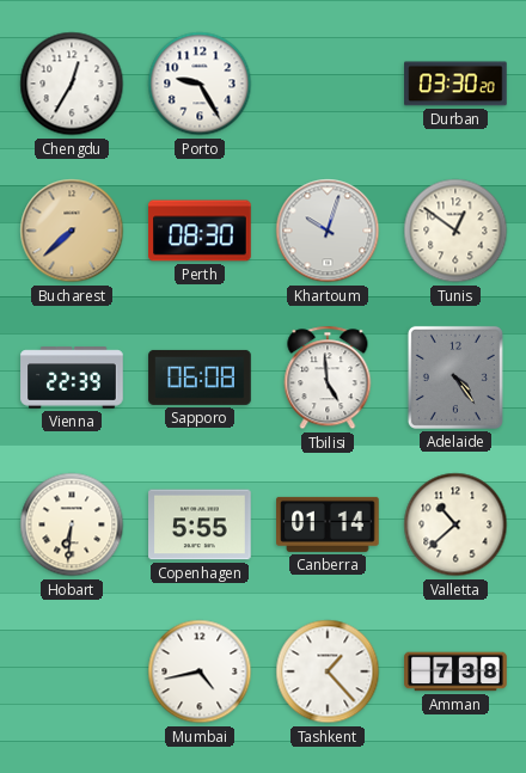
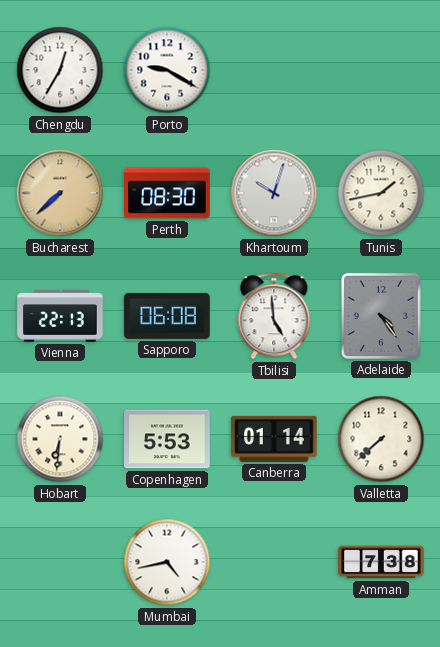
Porto: 9:25 -> 9:20
Durban: 03:30 -> none
Tunis: 12:51 -> 1:43
Vienna: 22:39 -> 22:13
Copenhagen: 5:55 -> 5:53
Valletta: 10:38 -> 7:38
Tashkent: 1:23 -> none
